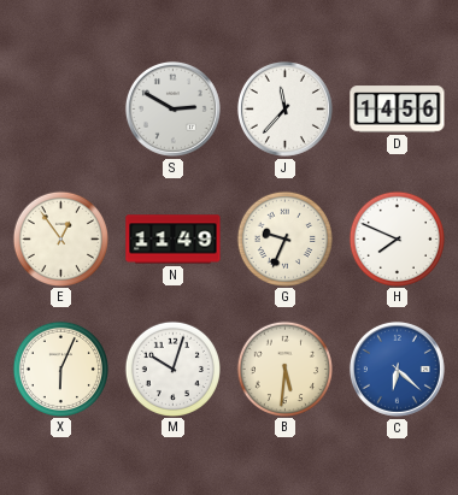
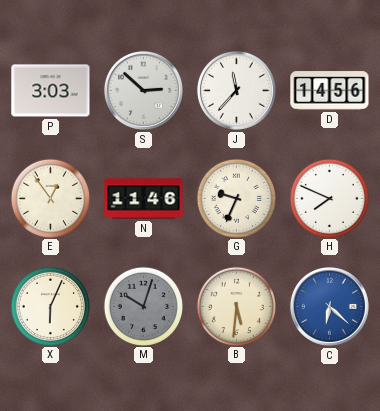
P: none -> 3:03
S: 2:50 -> 2:52
N: 11:49 -> 11:46
M dial: white -> grey
